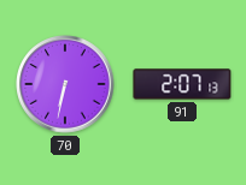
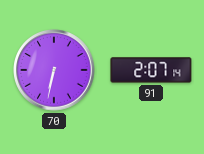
91: 2:07:13 -> 2:07:14
